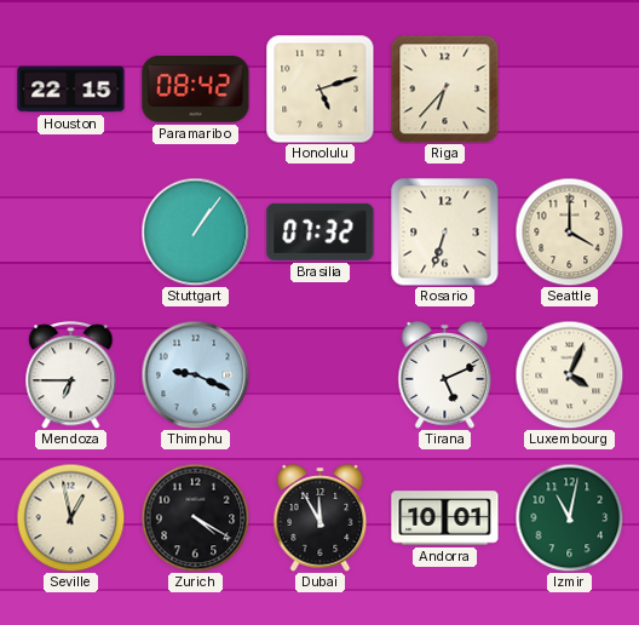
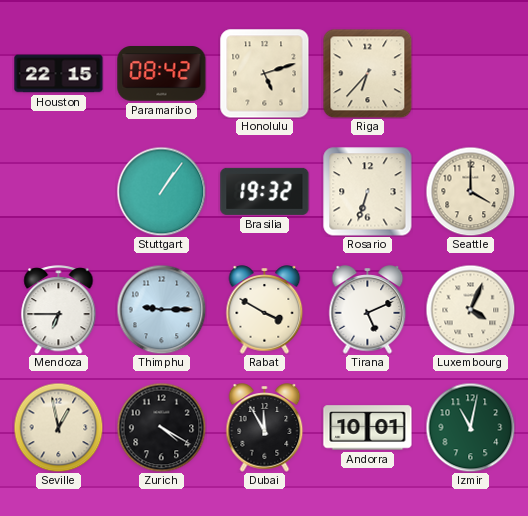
Brasilia: 07:32 -> 19:32
Thimphu: 9:19 -> 9:15
Rabat: none -> 3:50
